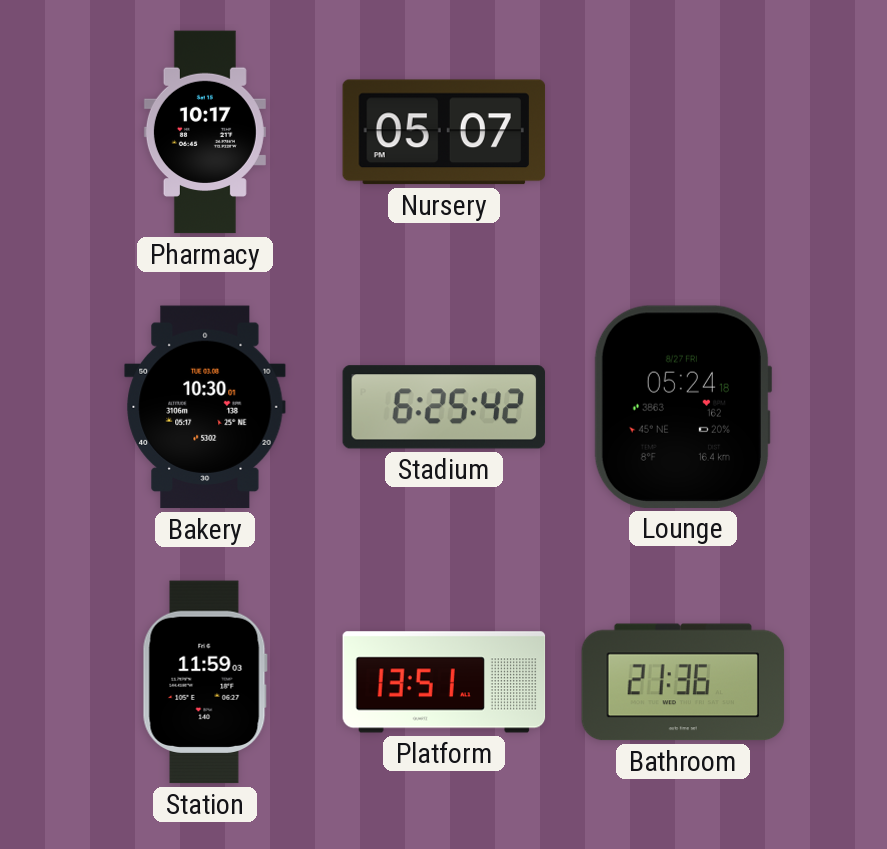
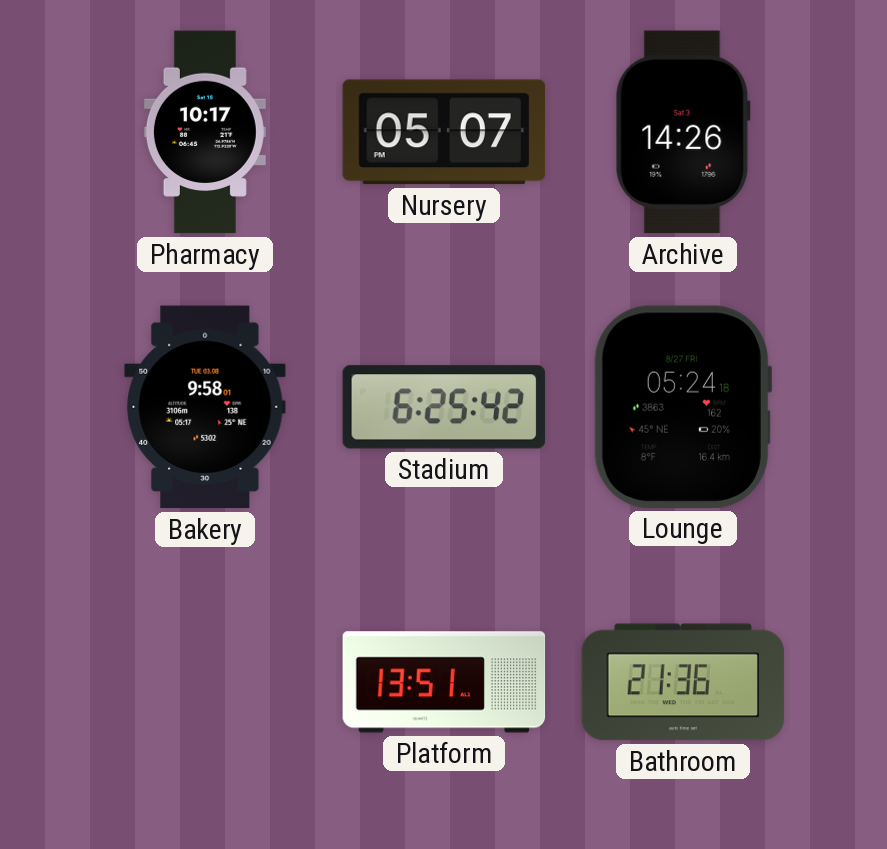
Archive: none -> 14:26
Bakery: 10:30 -> 9:58
Station: 11:59 -> none
